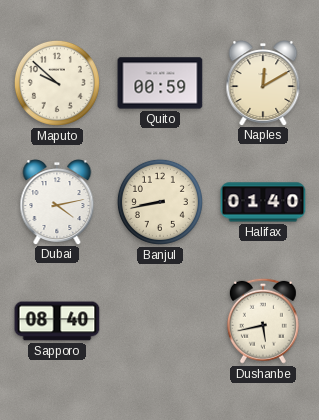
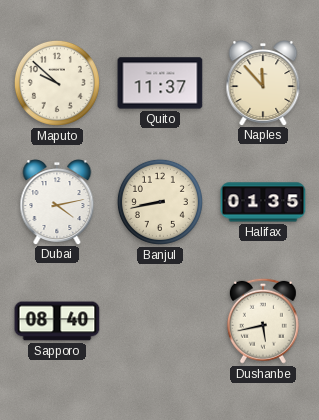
Quito: 00:59 -> 11:37
Naples: 12:10 -> 11:53
Halifax: 01:40 -> 01:35
